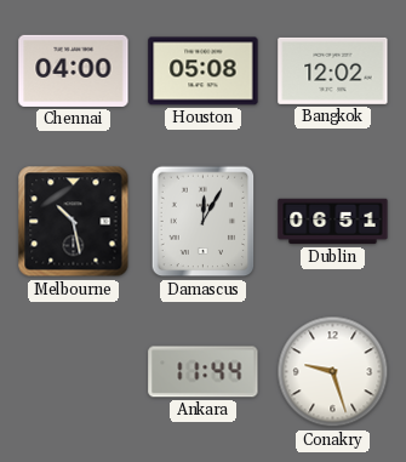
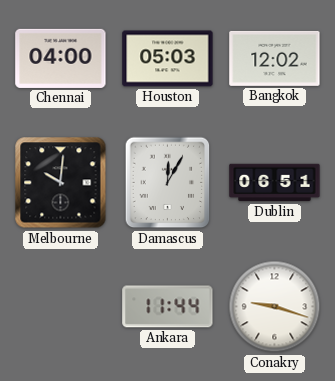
Houston: 05:08 -> 05:03
Melbourne: 10:28 -> 10:01
Conakry: 9:27 -> 9:18
